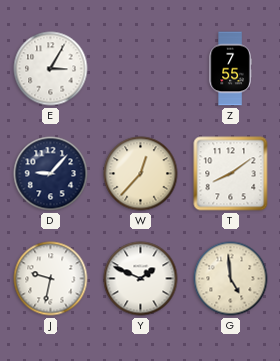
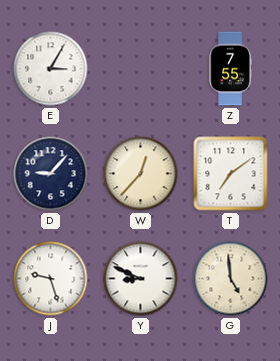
T: 8:09 -> 7:09
J: 9:32 -> 9:27
Y: 1:49 -> 8:49
